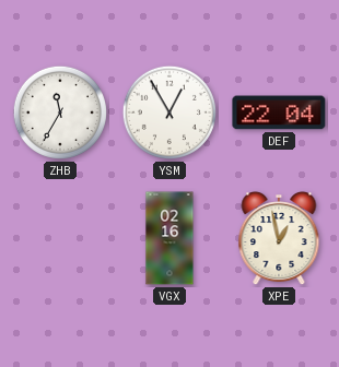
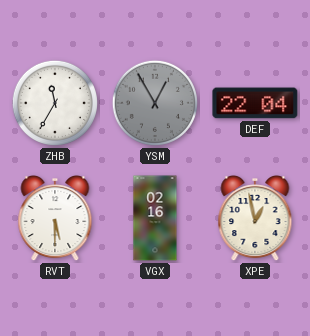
YSM dial: white -> grey
RVT: none -> 5:30
